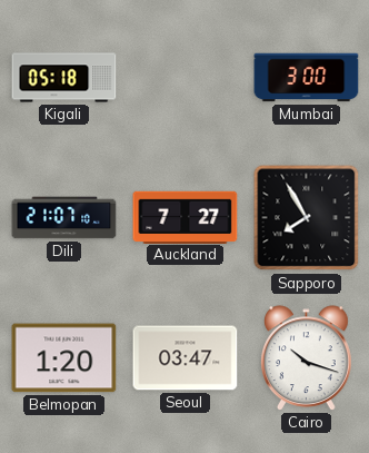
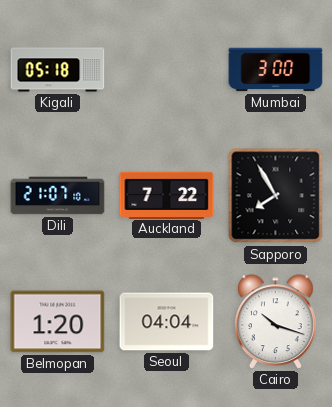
Auckland: 7:27 -> 7:22
Seoul: 03:47 -> 04:04
